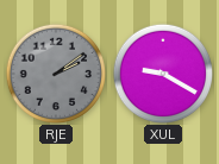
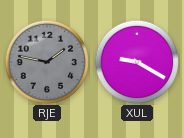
RJE: 2:09 -> 1:47
